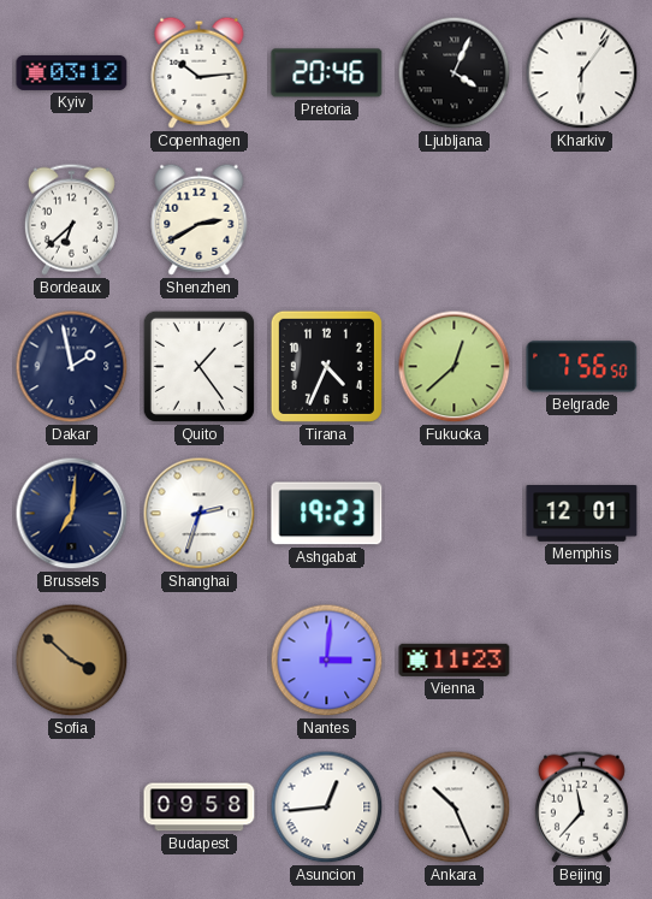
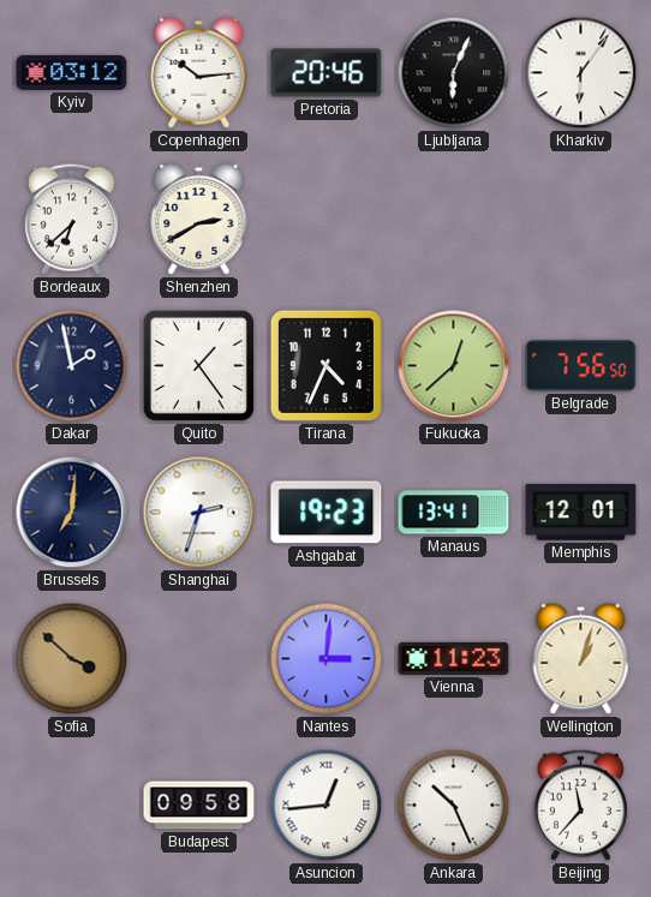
Ljubljana: 4:04 -> 6:04
Manaus: none -> 13:41
Wellington: none -> 1:03
